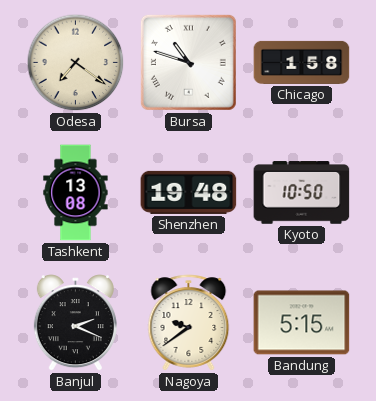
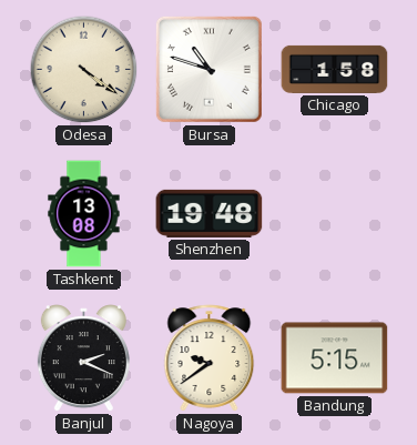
Odesa: 7:21 -> 4:21
Kyoto: 10:50 -> none
